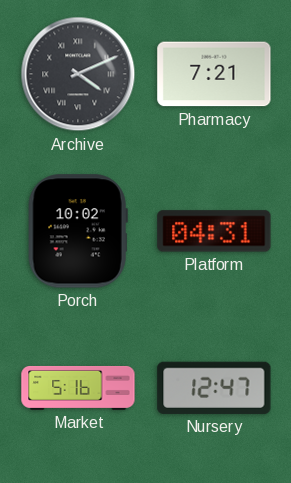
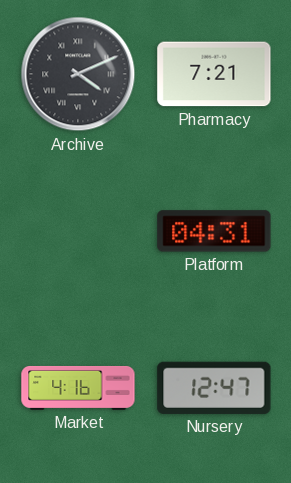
Porch: 10:02 -> none
Market: 5:16 -> 4:16
